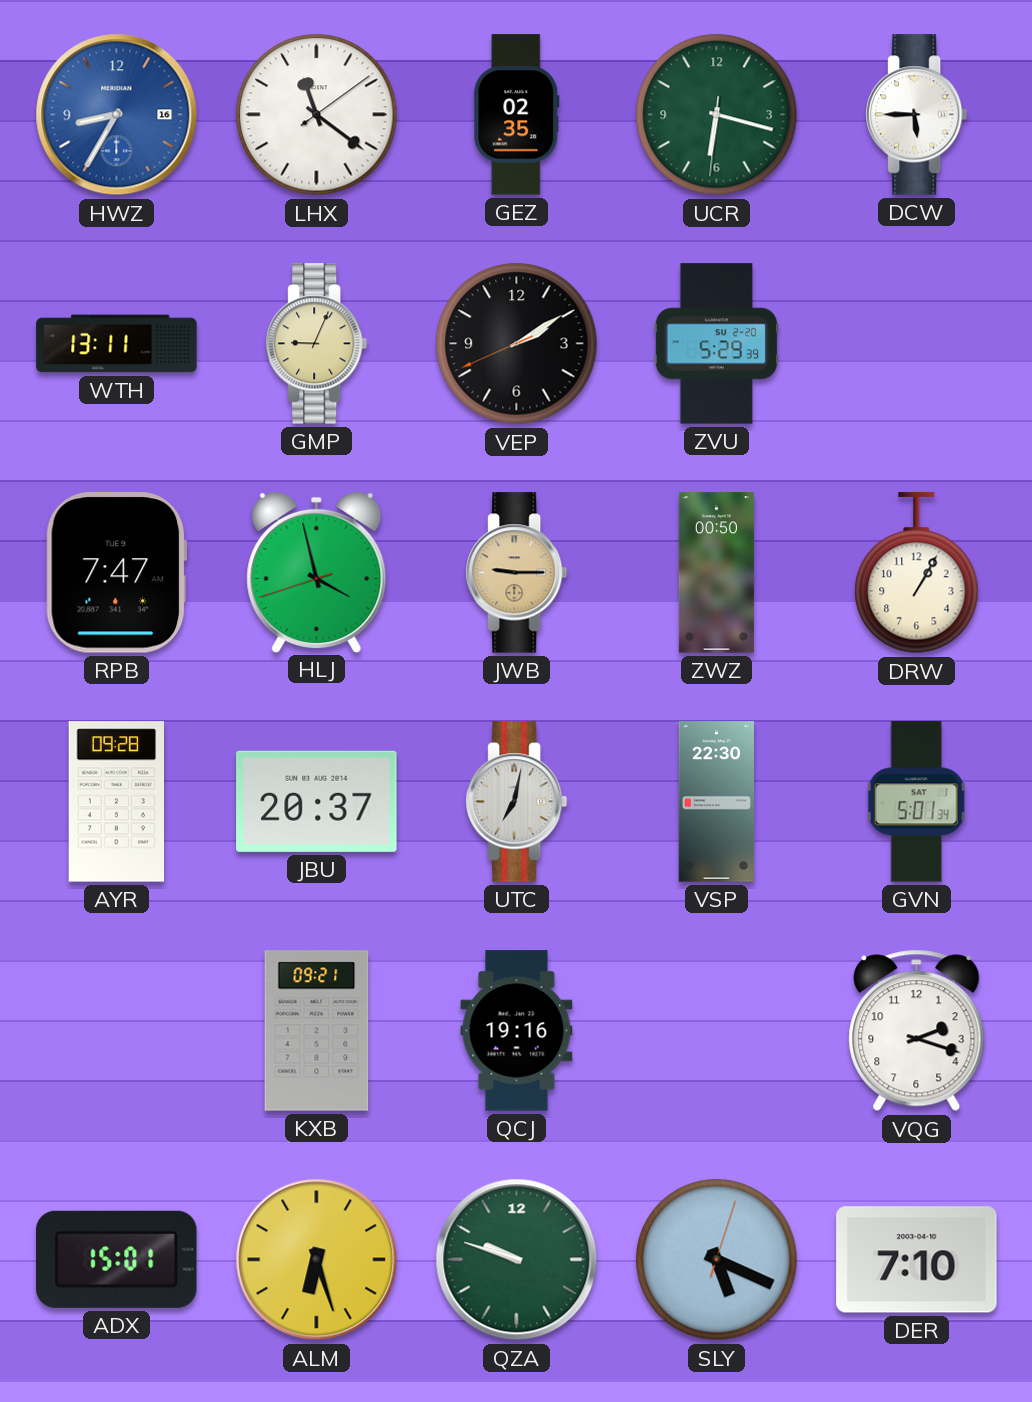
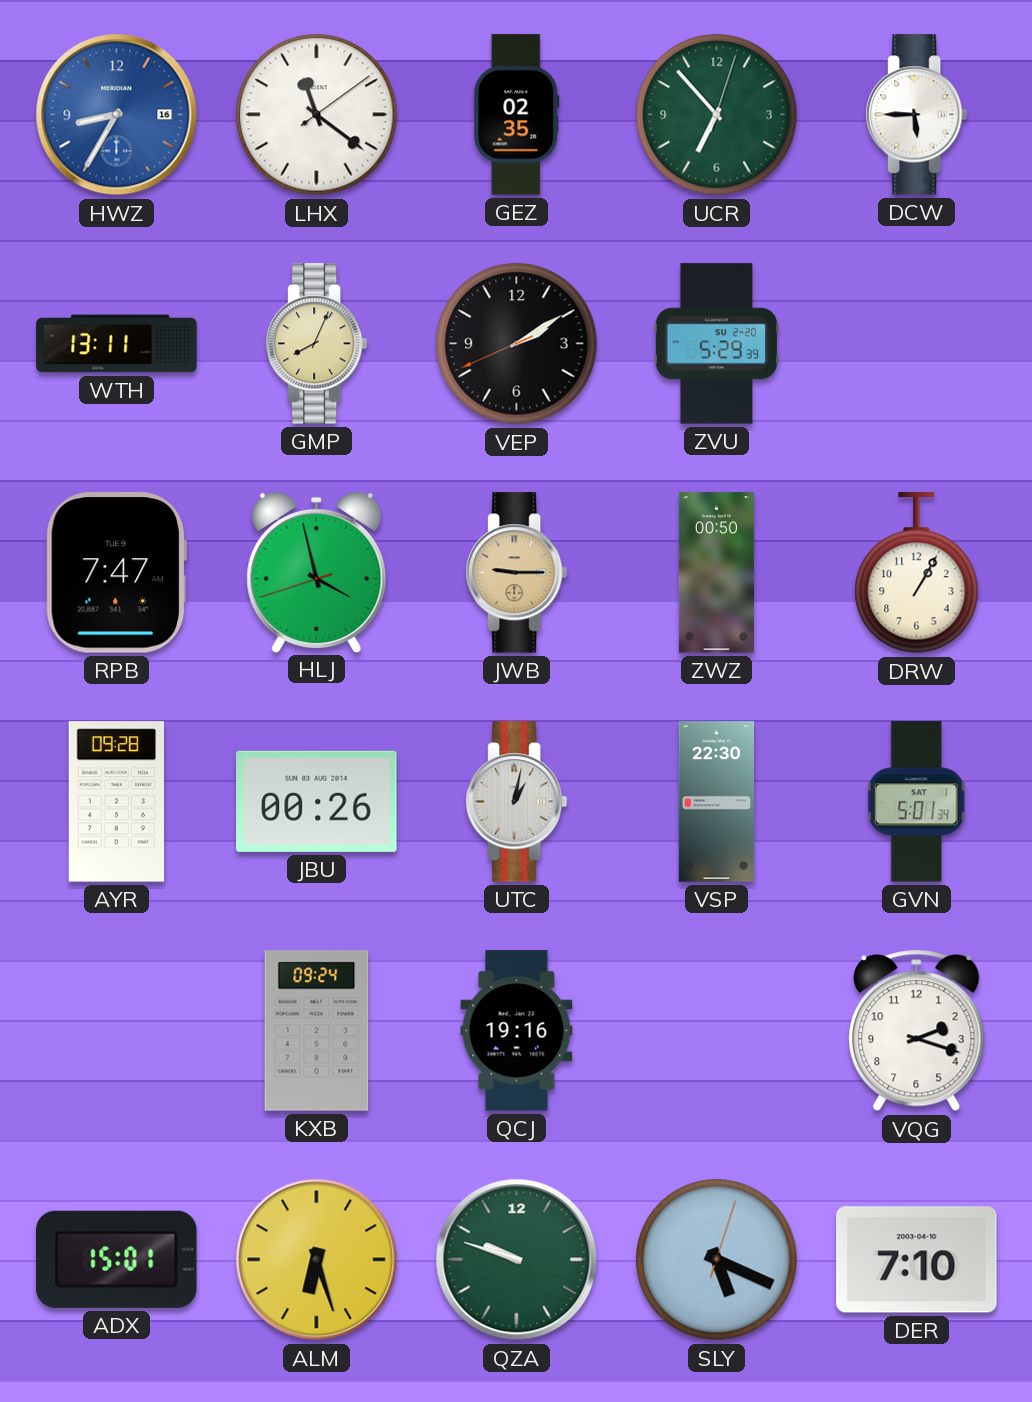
UCR: 6:17 -> 6:53
GMP: 9:04 -> 8:04
JBU: 20:37 -> 00:26
UTC: 7:02 -> 1:02
KXB: 09:21 -> 09:24
